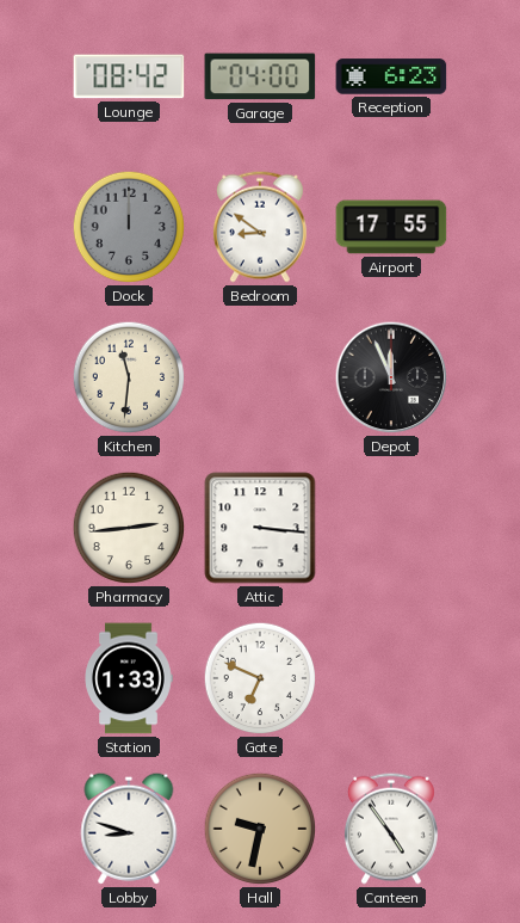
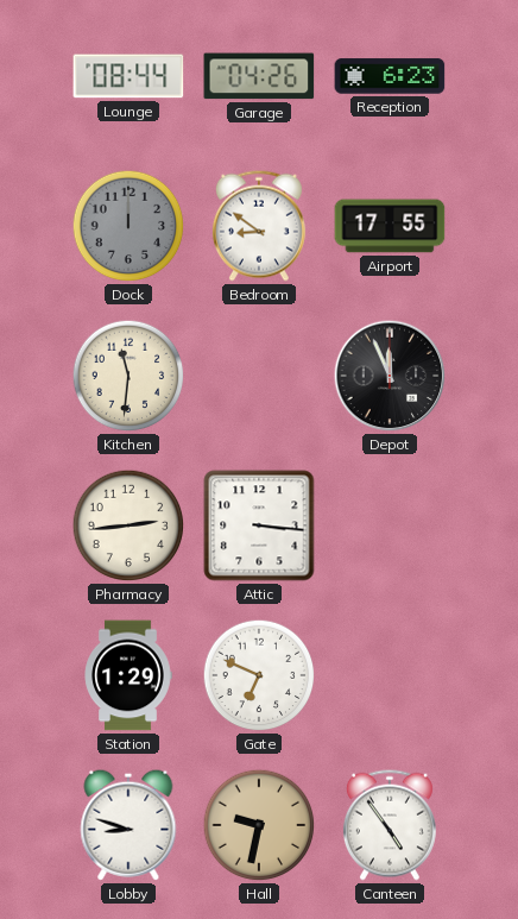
Lounge: 08:42 -> 08:44
Garage: 04:00 -> 04:26
Station: 1:33 -> 1:29
